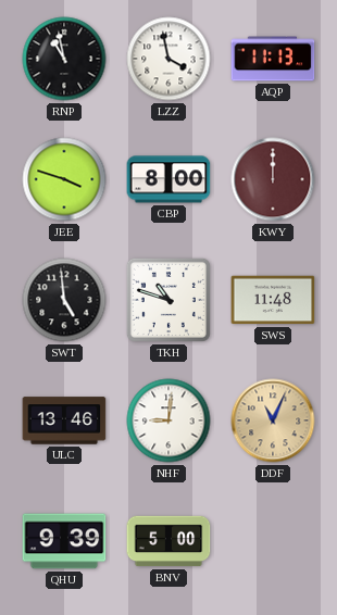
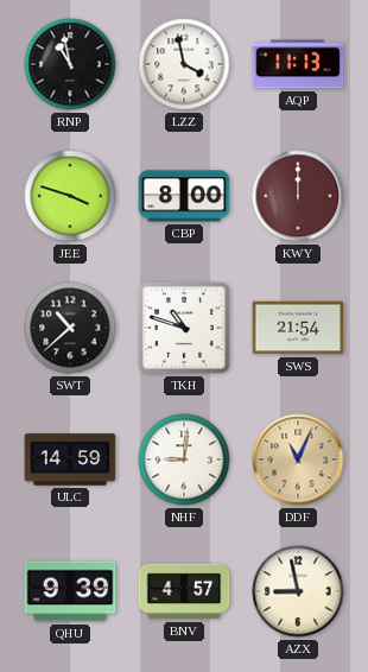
SWT: 4:59 -> 10:38
SWS: 11:48 -> 21:54
ULC: 13:46 -> 14:59
BNV: 5:00 -> 4:57
AZX: none -> 8:58
